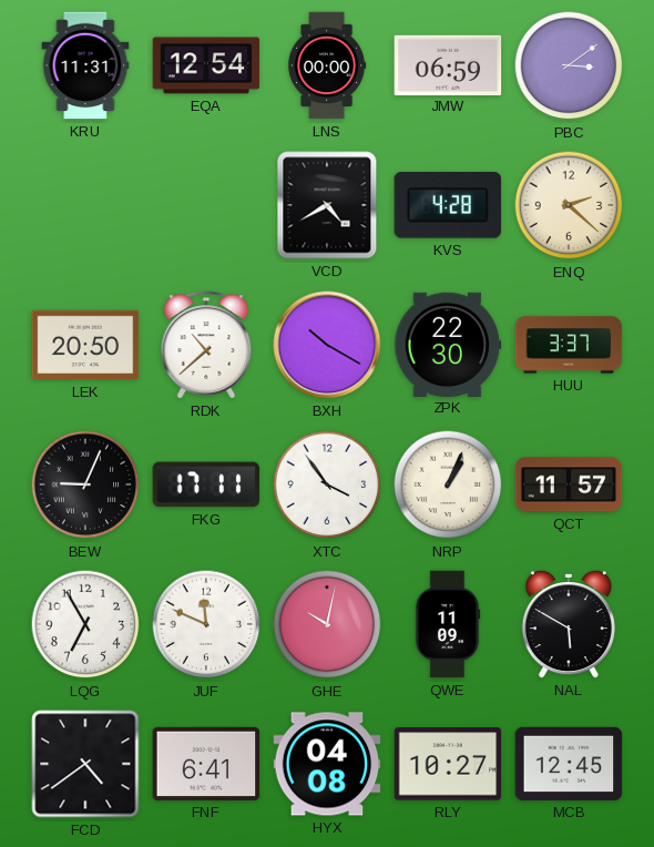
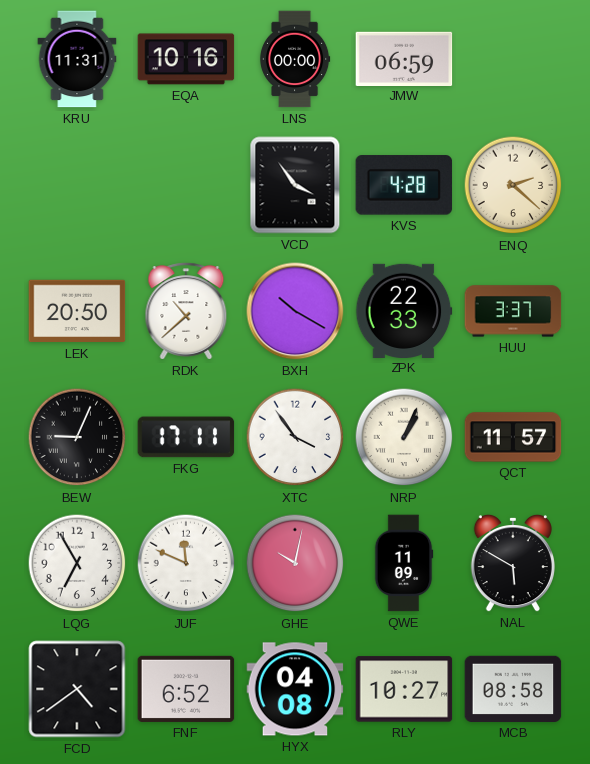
EQA: 12:54 -> 10:16
PBC: 3:09 -> none
VCD: 4:40 -> 3:54
ZPK: 22:30 -> 22:33
FNF: 6:41 -> 6:52
MCB: 12:45 -> 08:58
